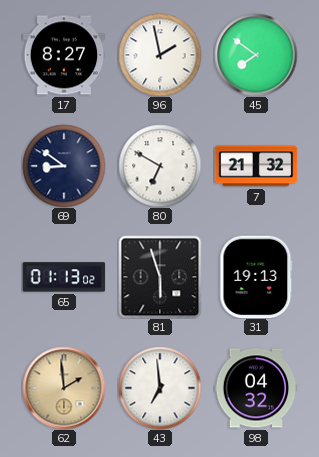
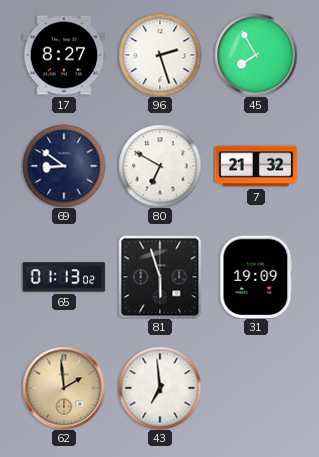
96: 1:58 -> 2:27
45: 7:51 -> 7:55
31: 19:13 -> 19:09
98: 04:32 -> none
